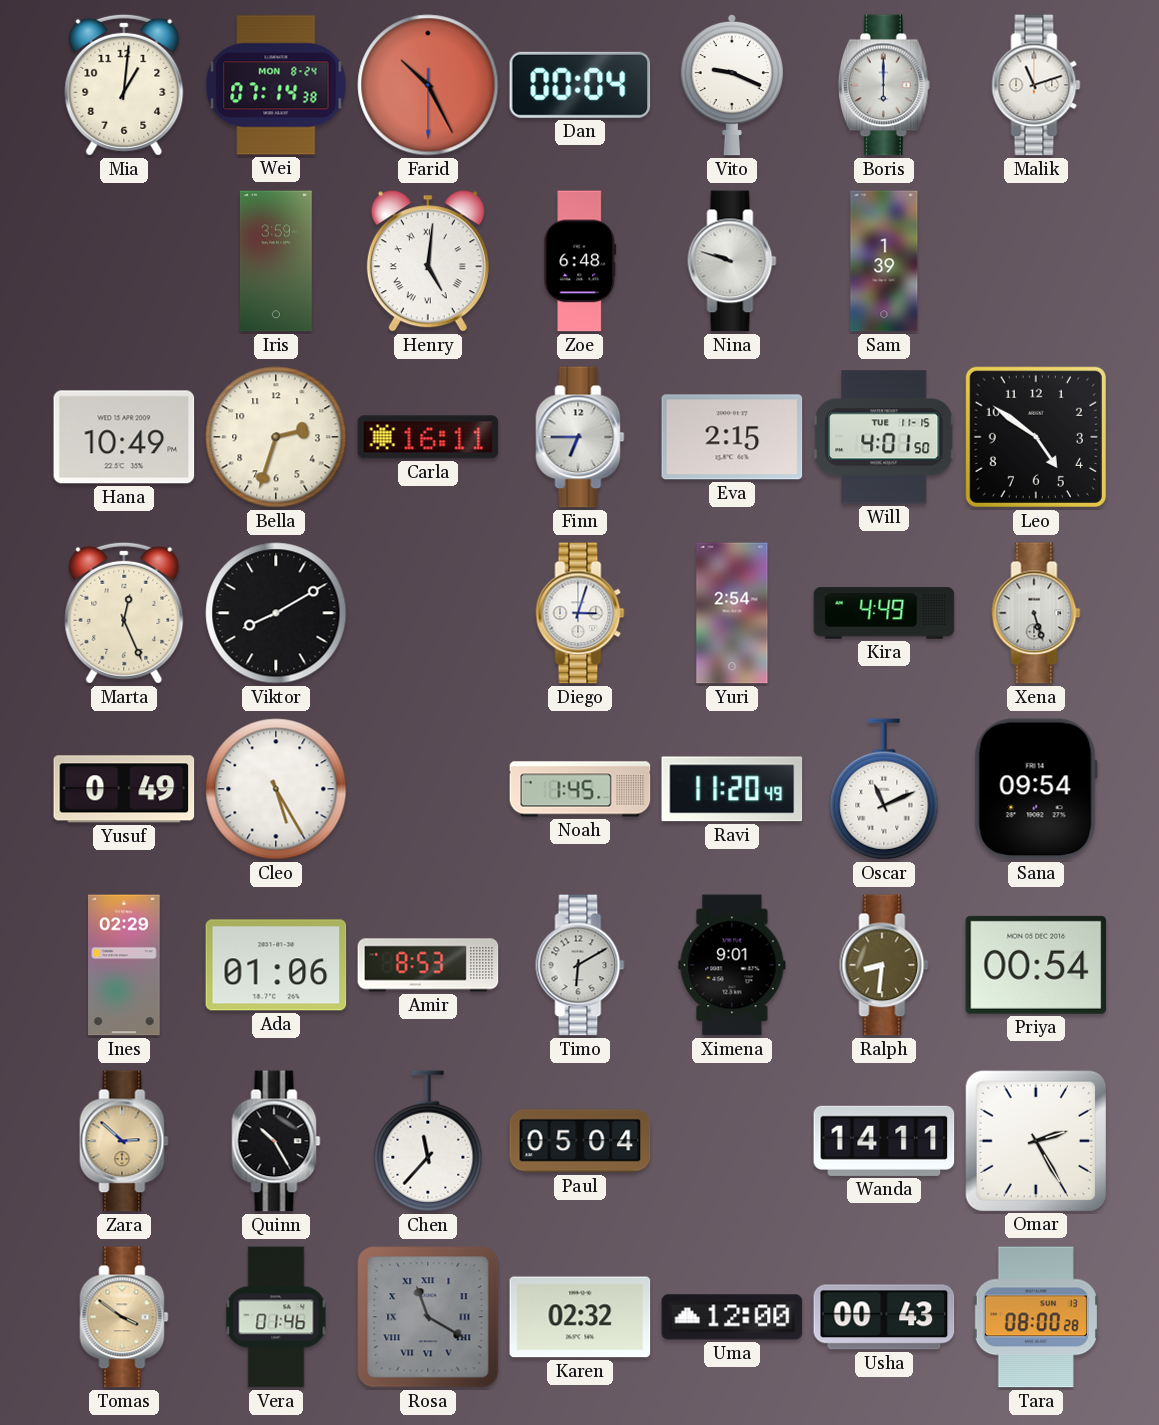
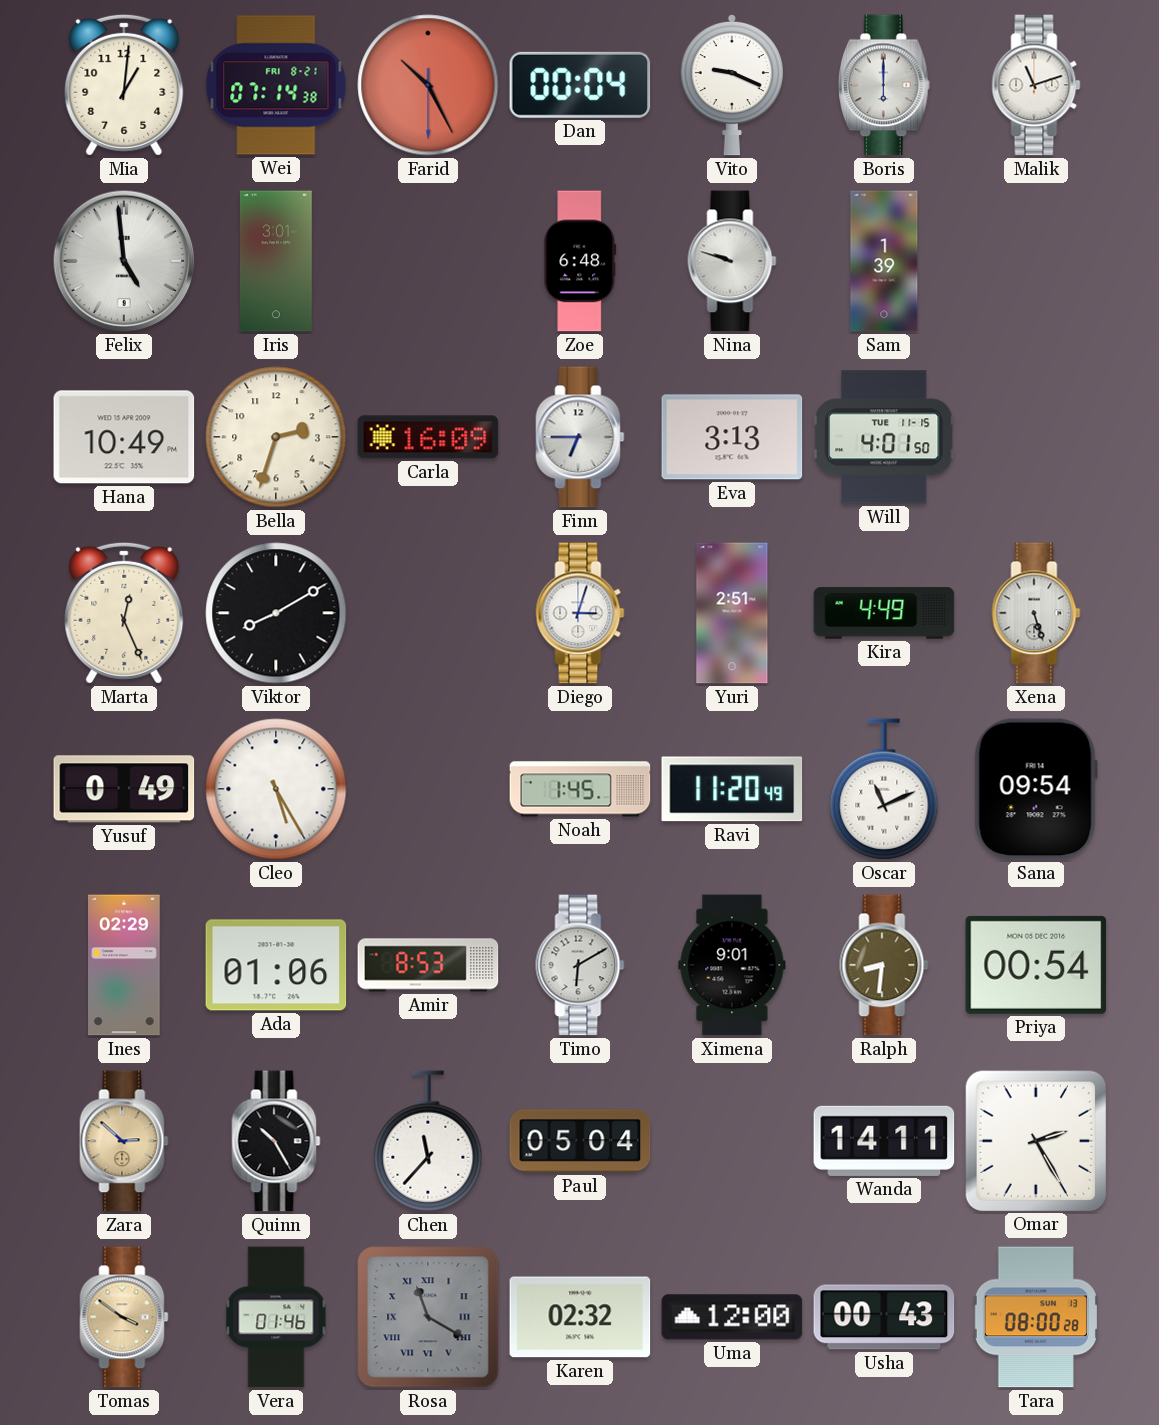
Wei date: MON 8-24 -> FRI 8-21
Felix: none -> 4:59
Iris: 3:59 -> 3:01
Henry: 5:01 -> none
Carla: 16:11 -> 16:09
Eva: 2:15 -> 3:13
Leo: 4:51 -> none
Yuri: 2:54 -> 2:51
